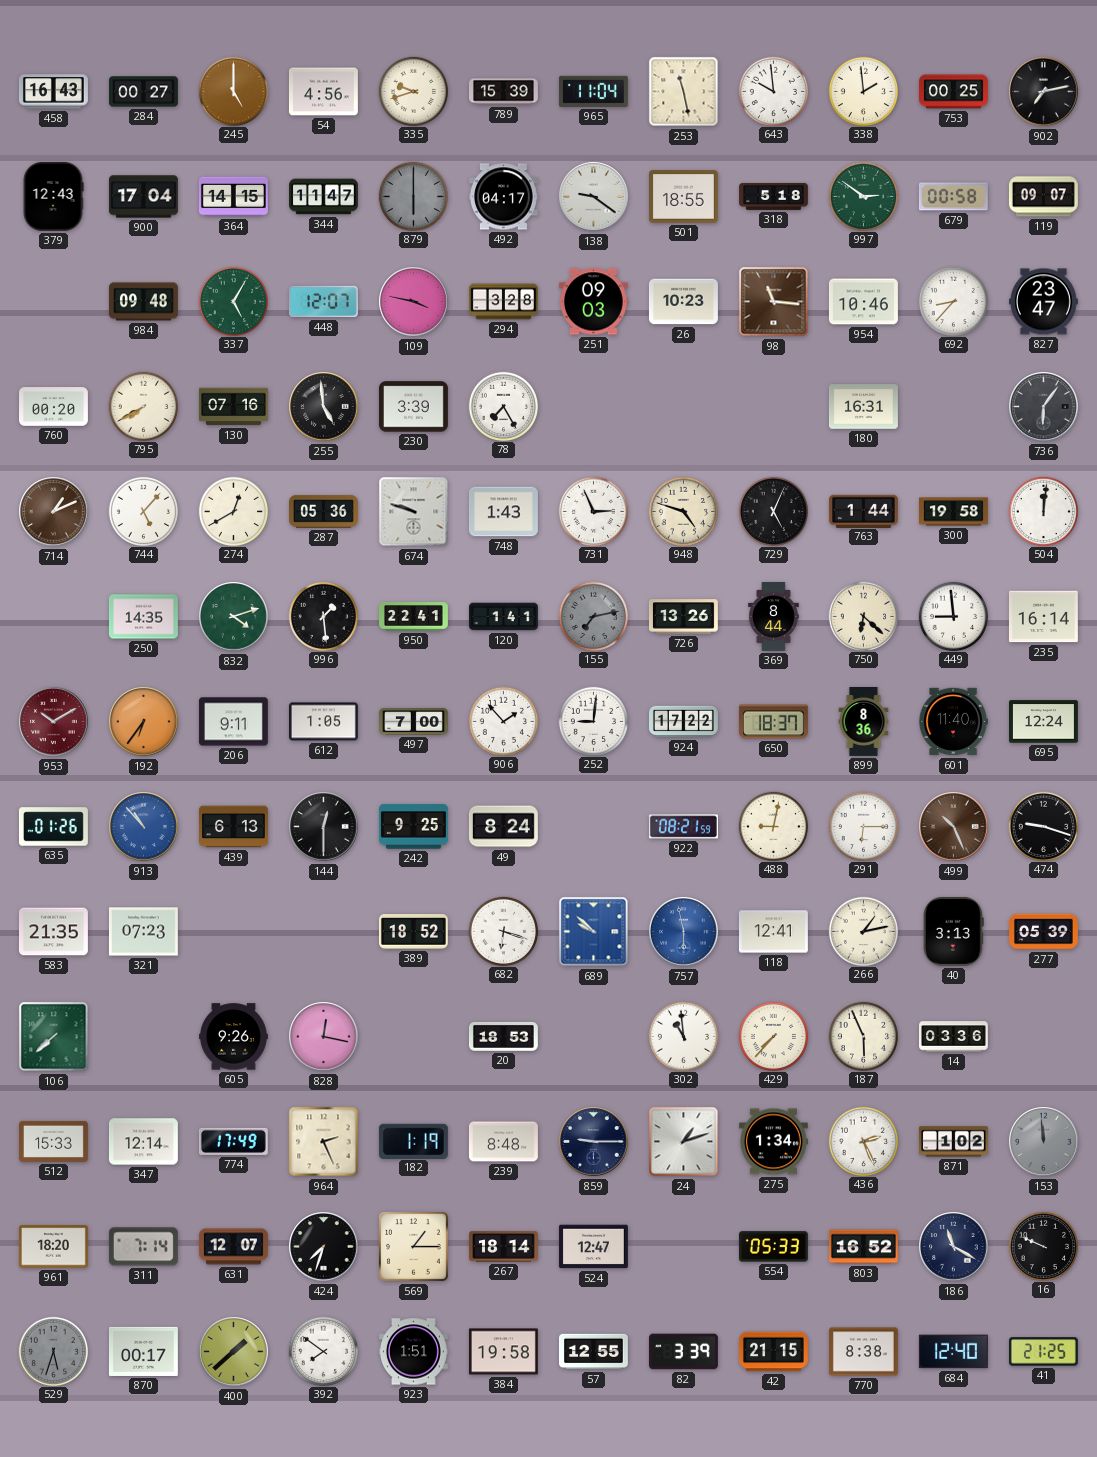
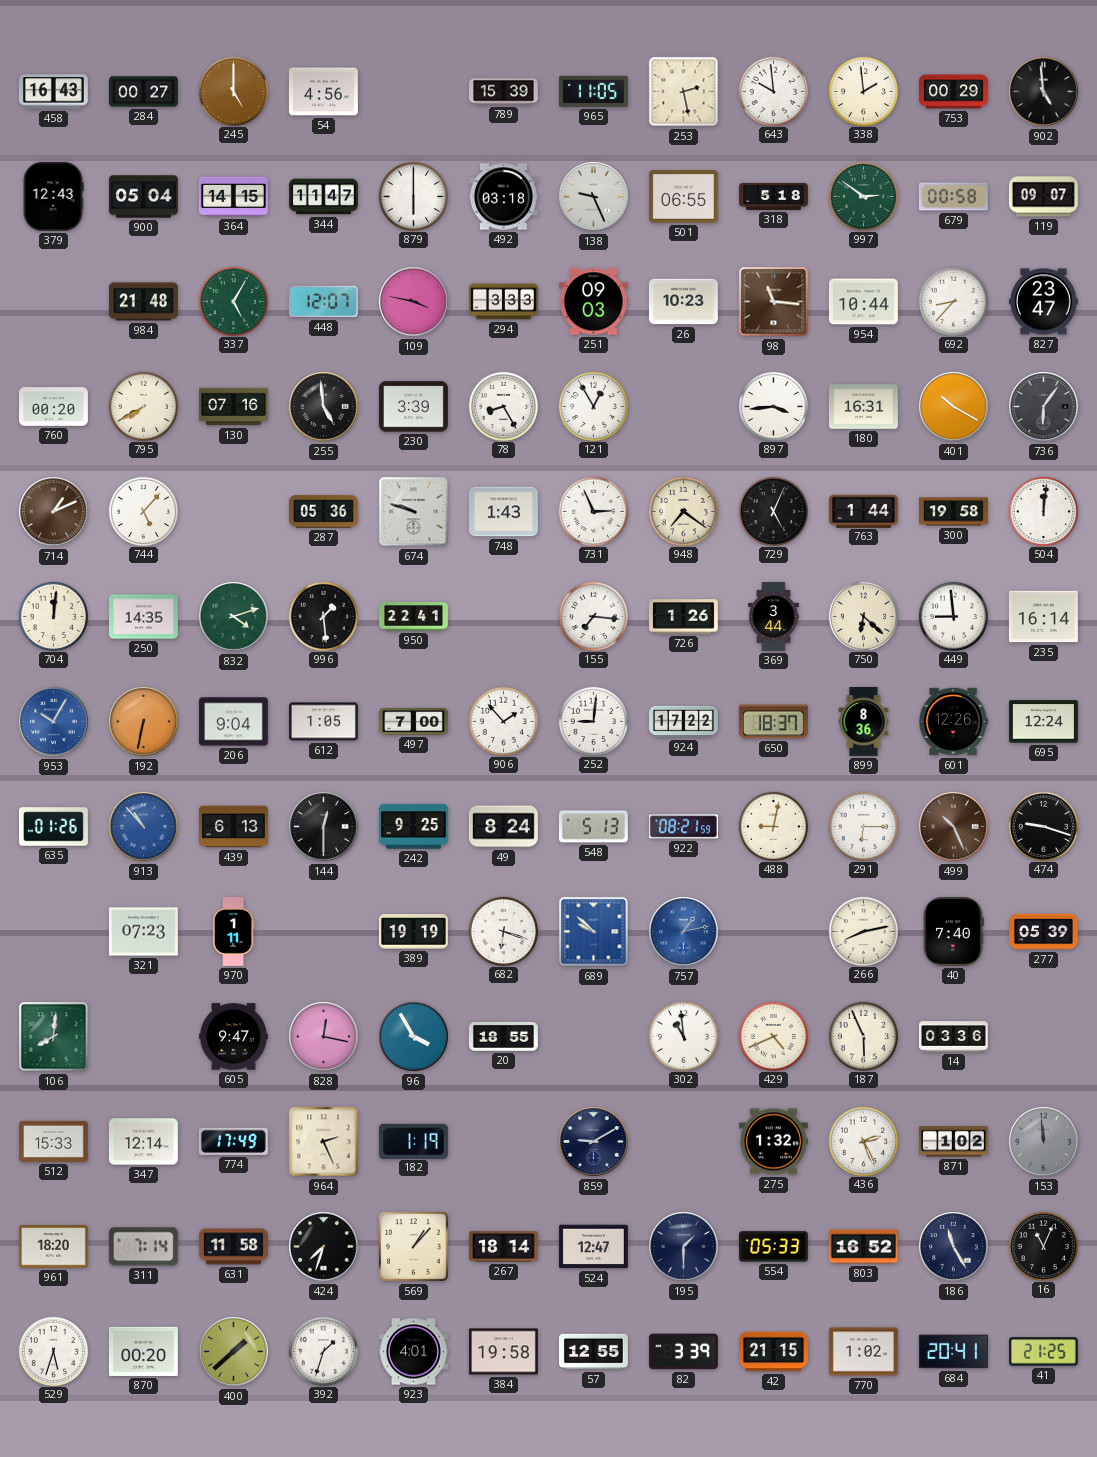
335: 9:42 -> none
965: 11:04 -> 11:05
253: 11:28 -> 2:28
753: 00:25 -> 00:29
902: 7:13 -> 4:59
900: 17:04 -> 05:04
879 dial: grey -> white
492: 04:17 -> 03:18
138: 9:21 -> 9:26
501: 18:55 -> 06:55
984: 09:48 -> 21:48
294: 3:28 -> 3:33
954: 10:46 -> 10:44
78: 7:25 -> 8:25
121: none -> 12:55
897: none -> 3:44
401: none -> 10:20
274: 12:40 -> none
948: 4:48 -> 7:21
704: none -> 12:01
120: 1:41 -> none
155: 7:13 -> 7:16
155 dial: grey -> white
726: 13:26 -> 1:26
369: 8:44 -> 3:44
953: 10:10 -> 10:05
953 dial: burgundy -> blue
192: 6:36 -> 6:32
206: 9:11 -> 9:04
601: 11:40 -> 12:26
548: none -> 5:13
583: 21:35 -> none
970: none -> 1:11
389: 18:52 -> 19:19
757: 5:58 -> 1:13
118: 12:41 -> none
266: 1:13 -> 8:13
40: 3:13 -> 7:40
106: 7:38 -> 8:01
605: 9:26 -> 9:47
96: none -> 3:55
20: 18:53 -> 18:55
429: 7:37 -> 4:41
239: 8:48 -> none
859: 9:15 -> 9:10
24: 1:12 -> none
275: 1:34 -> 1:32
631: 12:07 -> 11:58
569: 1:15 -> 1:07
195: none -> 1:30
186: 11:20 -> 11:25
16: 9:49 -> 11:04
529 dial: grey -> white
870: 00:17 -> 00:20
392: 7:51 -> 1:33
923: 1:51 -> 4:01
770: 8:38 -> 1:02
684: 12:40 -> 20:41
